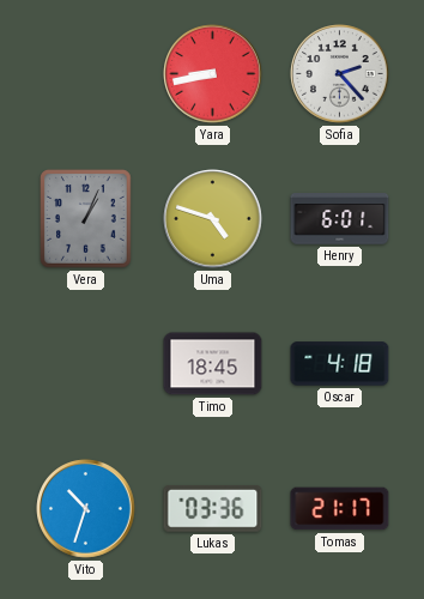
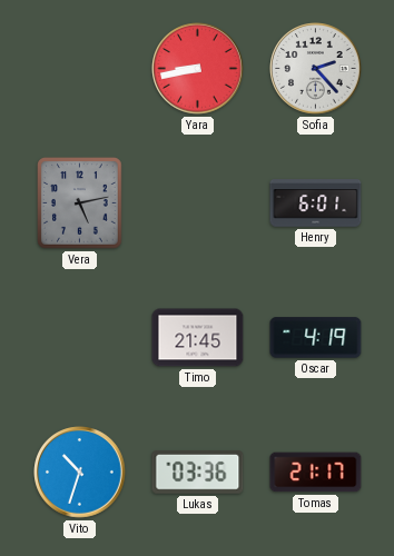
Vera: 1:04 -> 5:13
Uma: 4:48 -> none
Timo: 18:45 -> 21:45
Oscar: 4:18 -> 4:19
